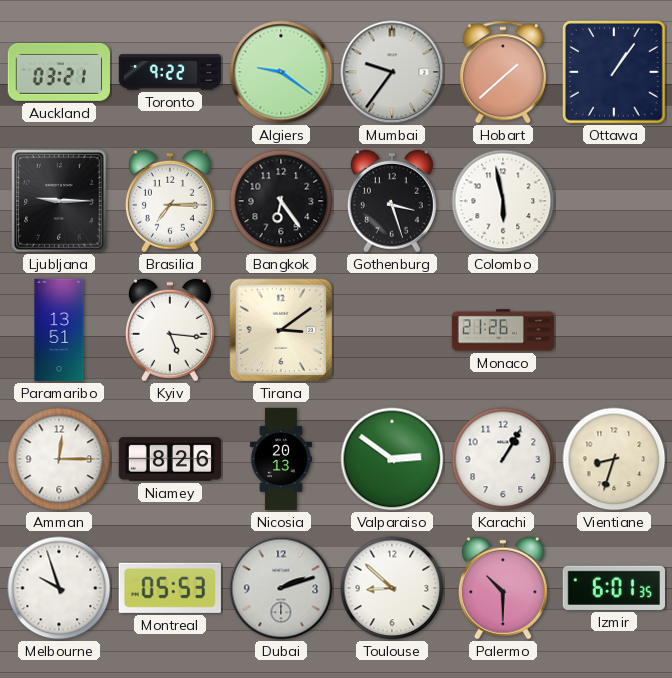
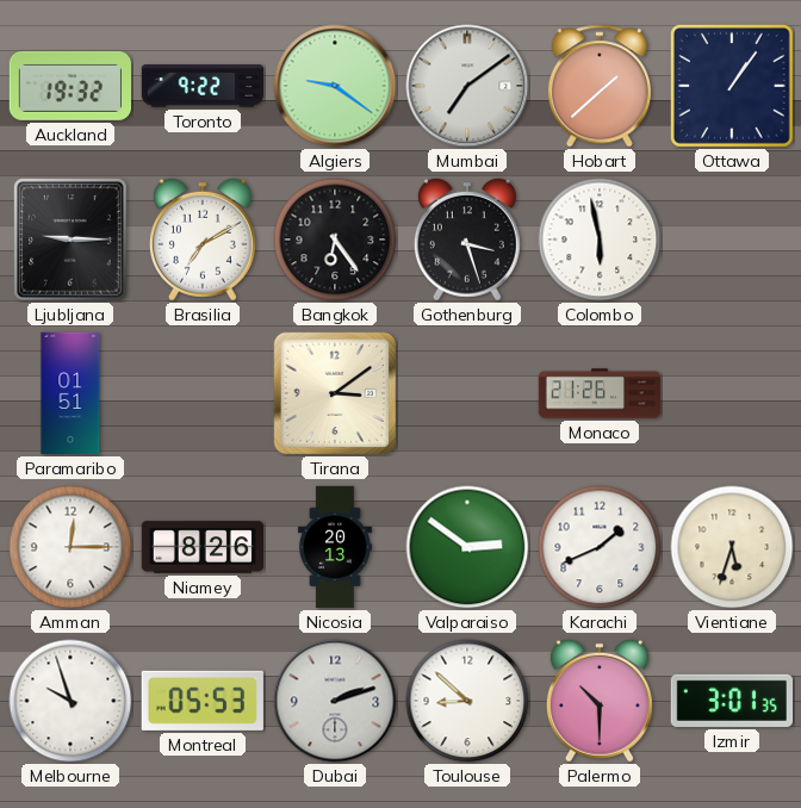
Auckland: 03:21 -> 19:32
Mumbai: 9:36 -> 7:09
Brasilia: 7:15 -> 7:10
Paramaribo: 13:51 -> 01:51
Kyiv: 5:16 -> none
Karachi: 1:05 -> 1:41
Vientiane: 8:33 -> 5:33
Izmir: 6:01 -> 3:01
